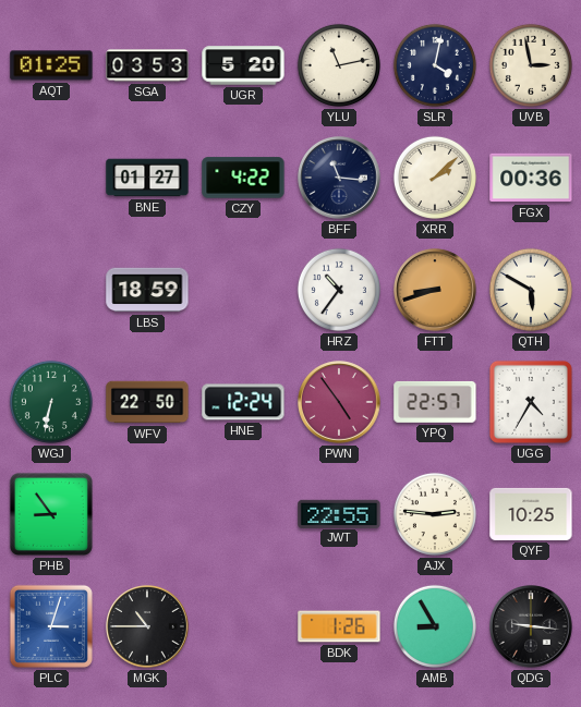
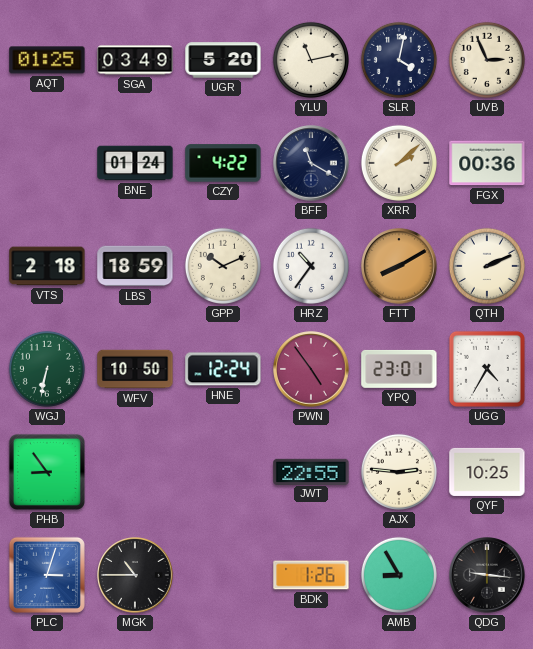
SGA: 03:53 -> 03:49
UVB: 2:58 -> 2:56
BNE: 01:27 -> 01:24
BFF: 11:16 -> 11:20
VTS: none -> 2:18
GPP: none -> 10:11
FTT: 8:42 -> 8:10
QTH: 5:50 -> 2:11
WFV: 22:50 -> 10:50
YPQ: 22:57 -> 23:01
